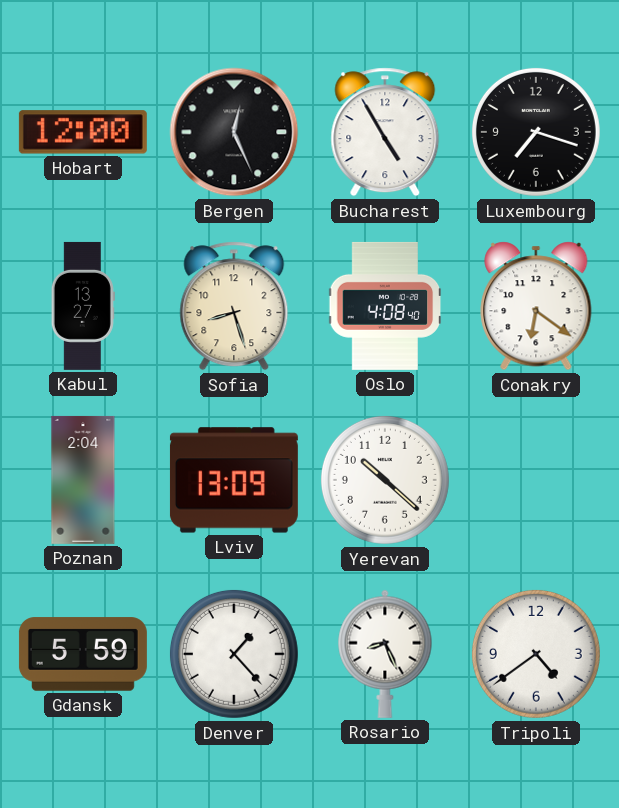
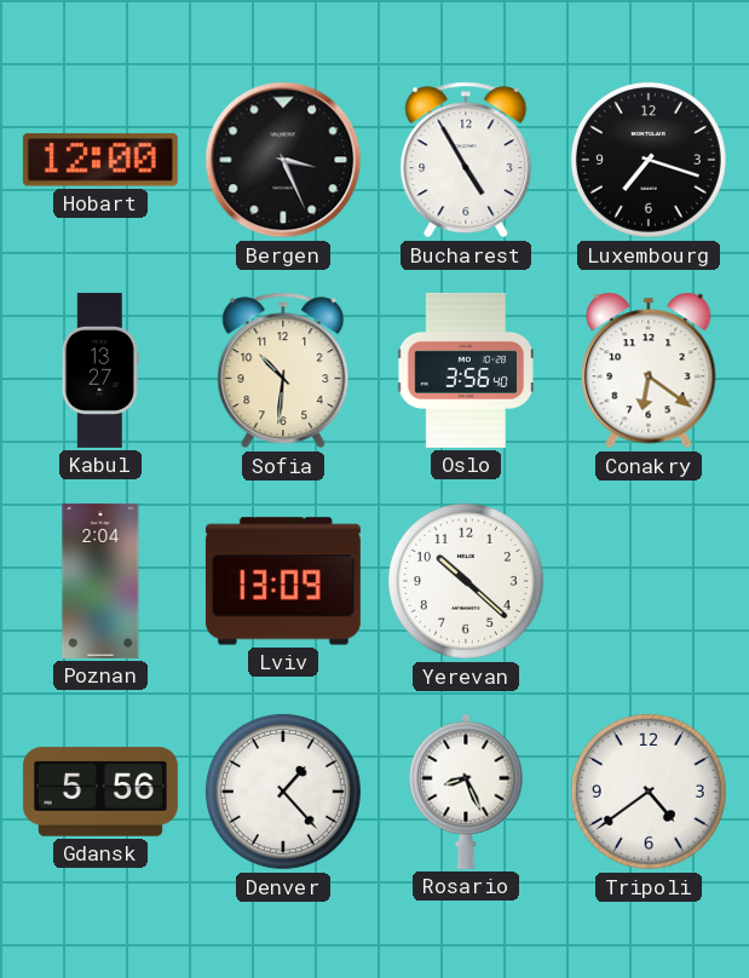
Bergen: 12:26 -> 3:26
Sofia: 8:27 -> 10:31
Oslo: 4:08 -> 3:56
Gdansk: 5:59 -> 5:56
